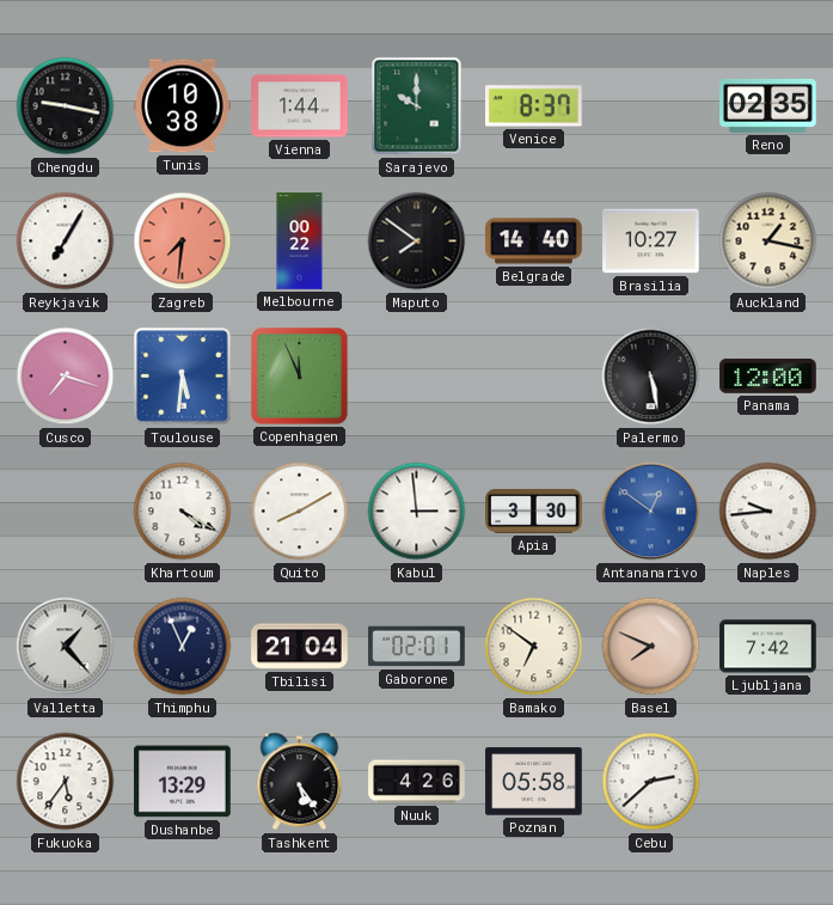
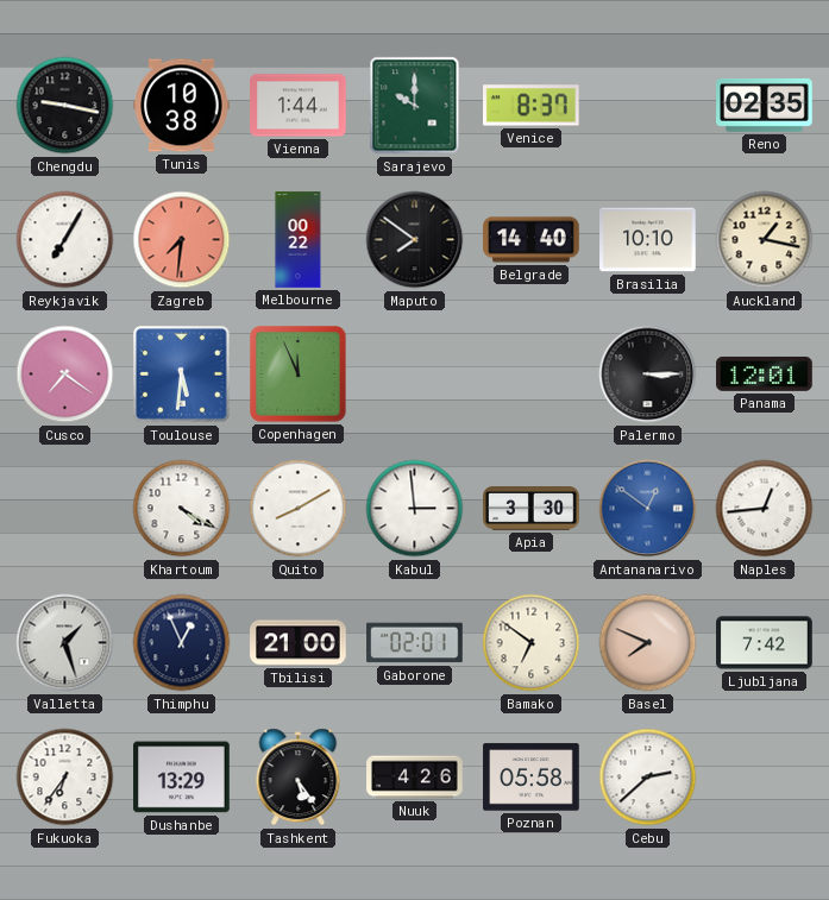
Brasilia: 10:27 -> 10:10
Cusco: 7:18 -> 7:21
Palermo: 5:28 -> 3:15
Panama: 12:00 -> 12:01
Naples: 9:44 -> 12:44
Valletta: 1:23 -> 1:27
Tbilisi: 21:04 -> 21:00
Fukuoka: 5:36 -> 6:36
